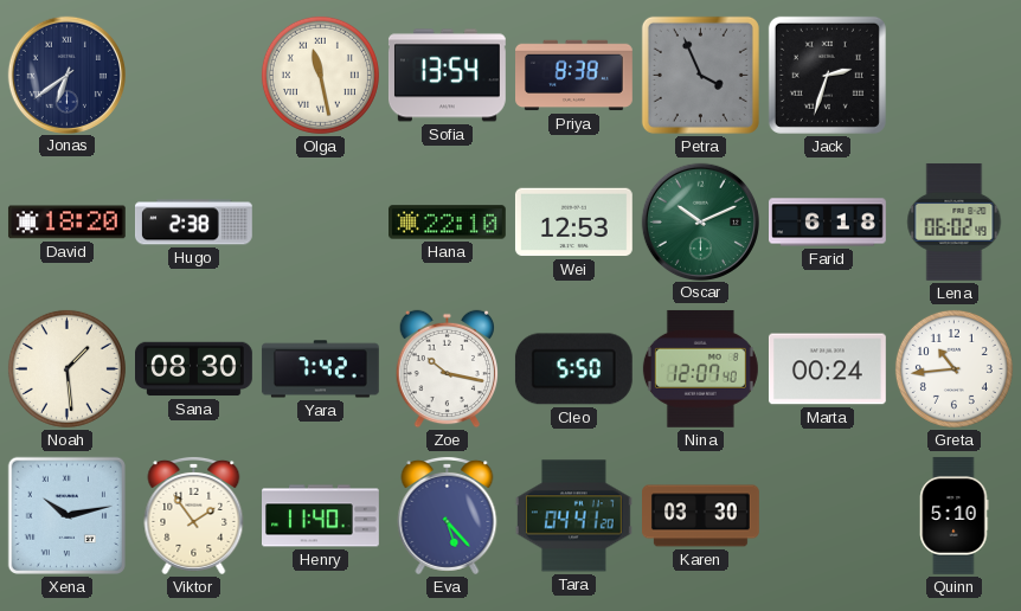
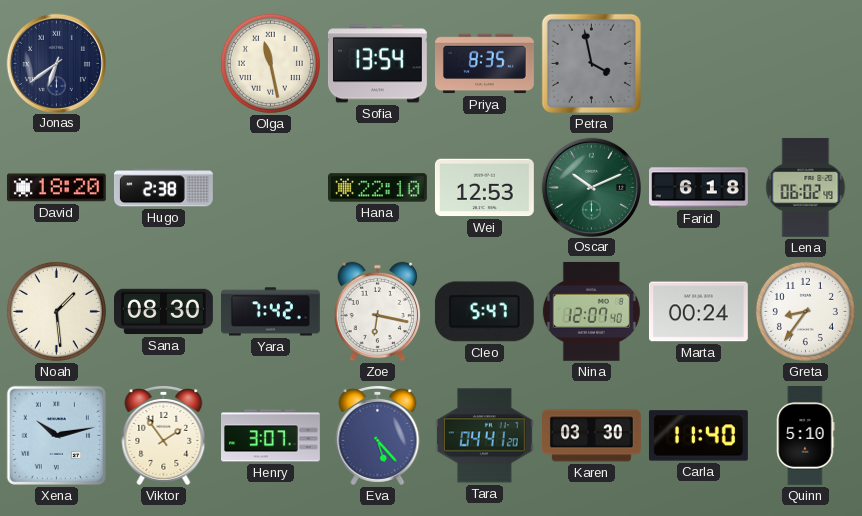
Priya: 8:38 -> 8:35
Petra: 3:56 -> 3:58
Jack: 2:33 -> none
Zoe: 10:17 -> 6:17
Cleo: 5:50 -> 5:47
Greta: 10:44 -> 8:36
Henry: 11:40 -> 3:07
Carla: none -> 11:40
